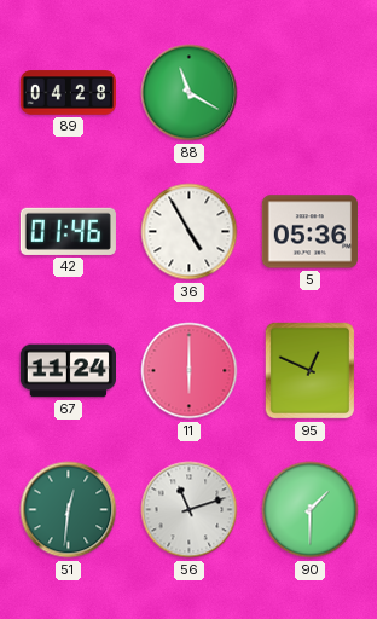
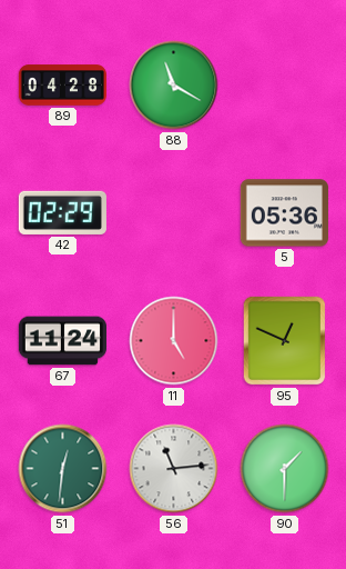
42: 01:46 -> 02:29
36: 4:55 -> none
11: 6:00 -> 5:00
56: 11:12 -> 11:14
